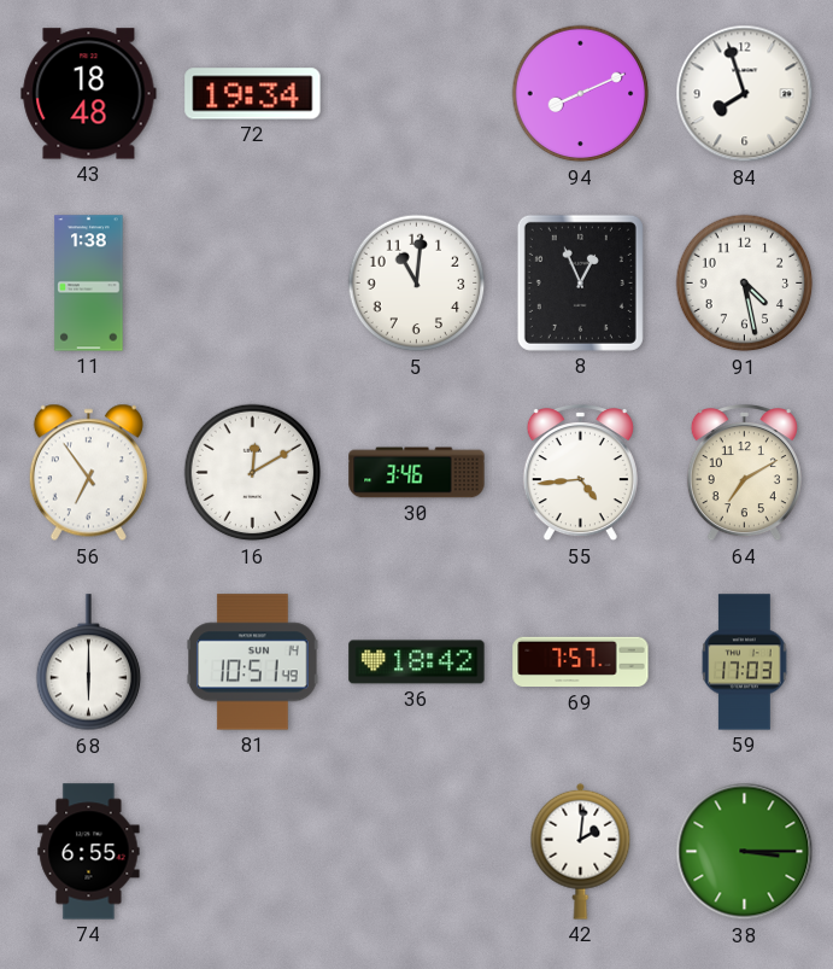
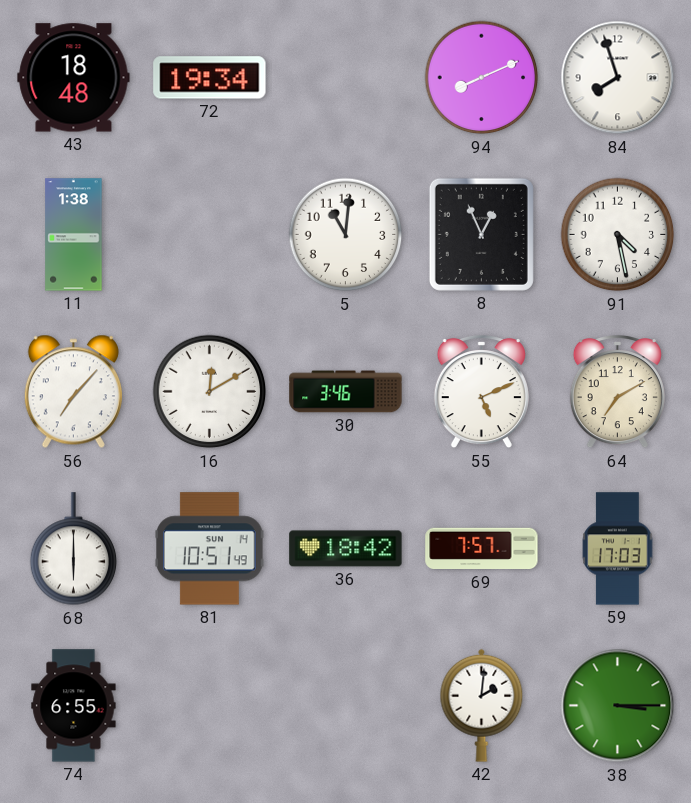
56: 6:54 -> 7:07
55: 4:44 -> 5:11
